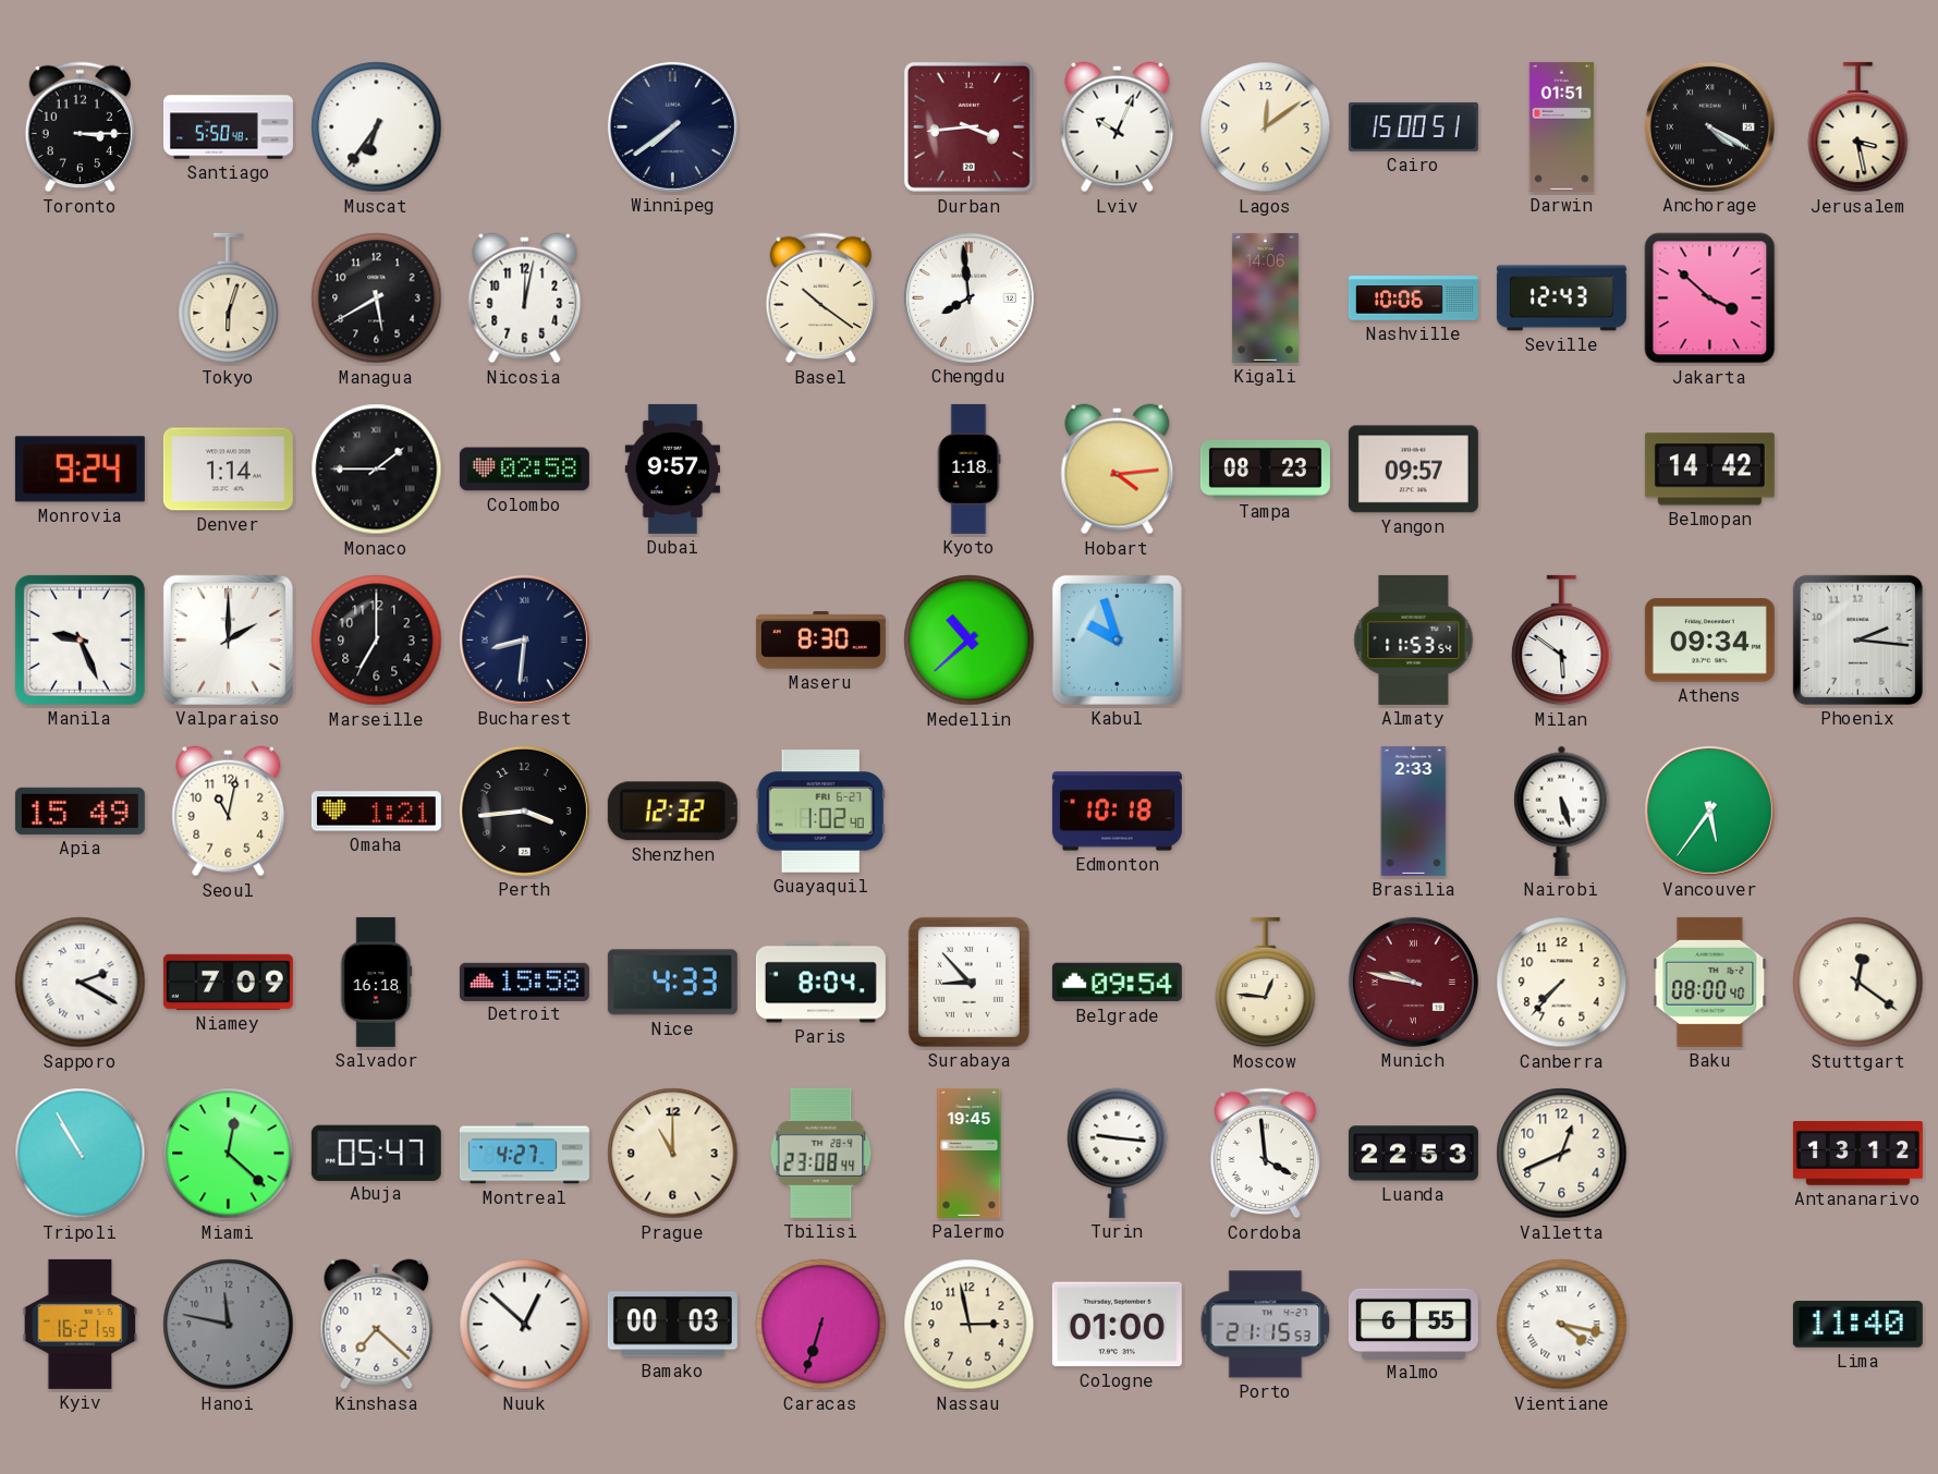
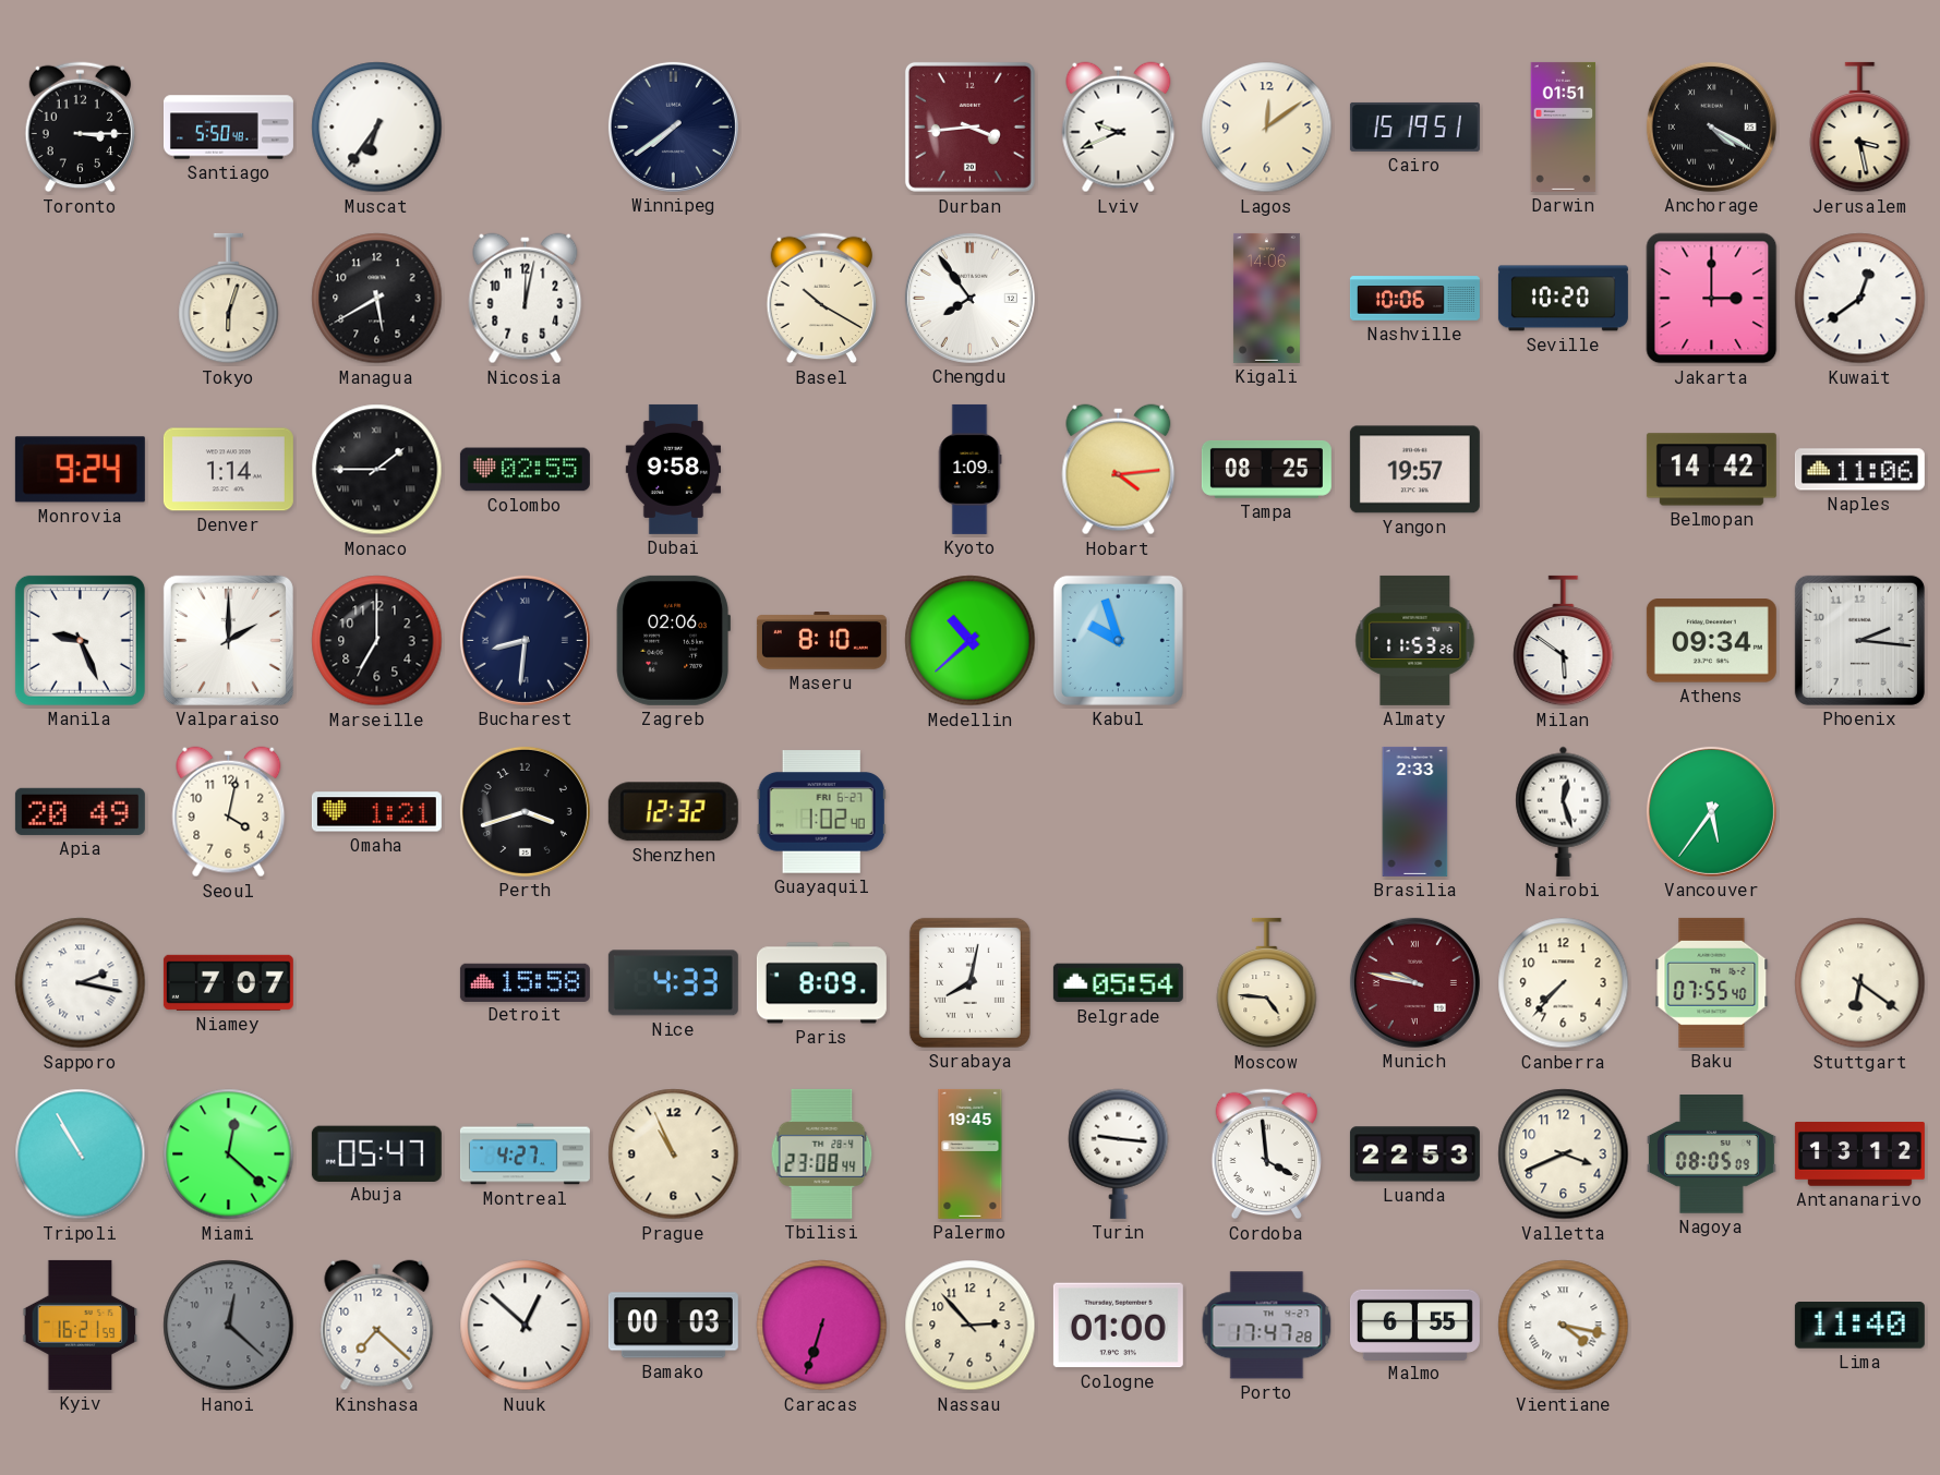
Lviv: 10:04 -> 9:41
Cairo: 15:00 -> 15:19
Basel: 10:21 -> 10:20
Chengdu: 7:59 -> 7:54
Seville: 12:43 -> 10:20
Jakarta: 3:52 -> 3:00
Kuwait: none -> 12:39
Colombo: 02:58 -> 02:55
Dubai: 9:57 -> 9:58
Kyoto: 1:18 -> 1:09
Tampa: 08:23 -> 08:25
Yangon: 09:57 -> 19:57
Naples: none -> 11:06
Zagreb: none -> 02:06
Maseru: 8:30 -> 8:10
Almaty: 11:53:54 -> 11:53:26
Apia: 15:49 -> 20:49
Seoul: 11:02 -> 4:02
Perth: 3:44 -> 3:42
Edmonton: 10:18 -> none
Nairobi: 5:27 -> 12:27
Sapporo: 2:20 -> 2:17
Niamey: 7:09 -> 7:07
Salvador: 16:18 -> none
Paris: 8:04 -> 8:09
Surabaya: 8:53 -> 8:02
Belgrade: 09:54 -> 05:54
Moscow: 12:46 -> 4:46
Baku: 08:00 -> 07:55
Stuttgart: 12:21 -> 6:21
Prague: 11:00 -> 10:56
Valletta: 12:41 -> 3:41
Nagoya: none -> 08:05
Hanoi: 11:47 -> 12:22
Nassau: 2:58 -> 2:53
Porto: 21:15 -> 17:47
